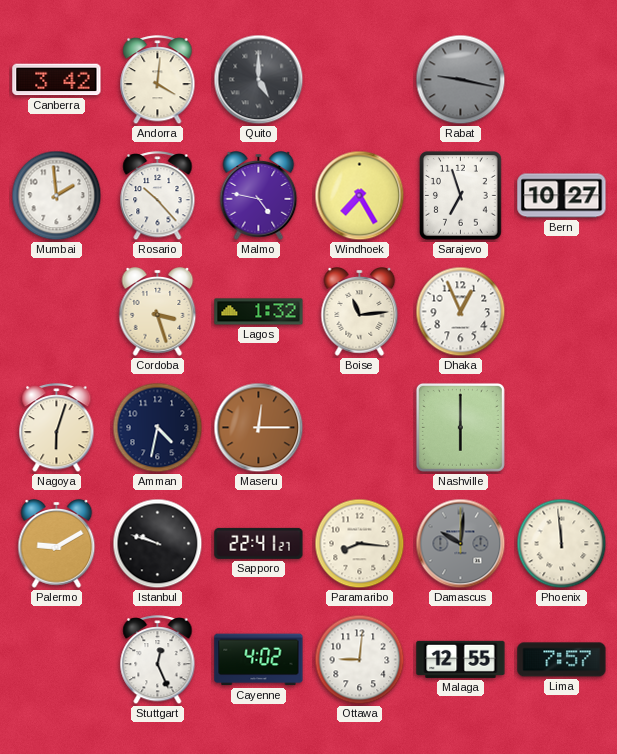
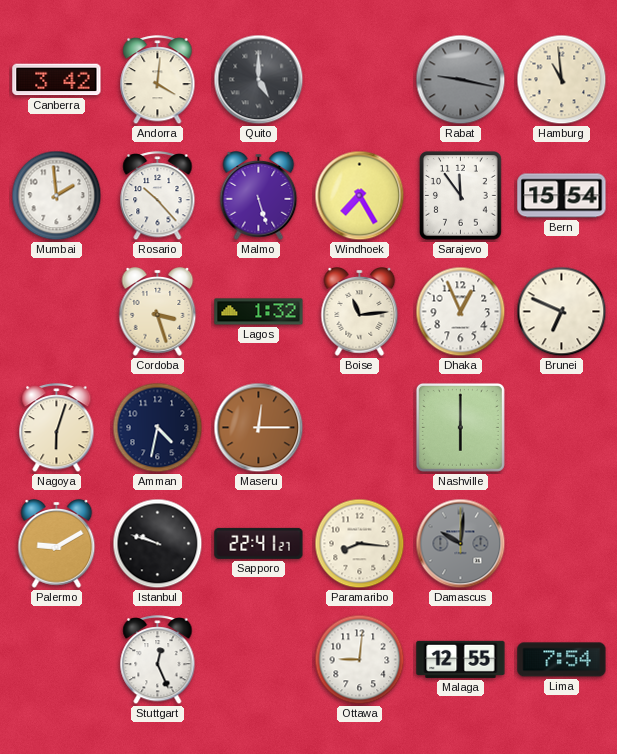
Hamburg: none -> 10:59
Malmo: 4:47 -> 5:27
Sarajevo: 6:57 -> 11:54
Bern: 10:27 -> 15:54
Brunei: none -> 6:49
Phoenix: 11:59 -> none
Cayenne: 4:02 -> none
Lima: 7:57 -> 7:54
